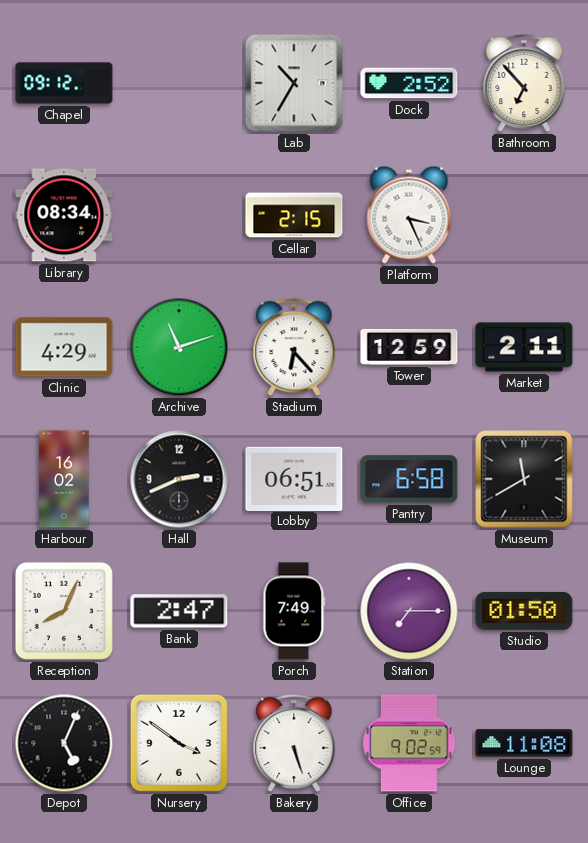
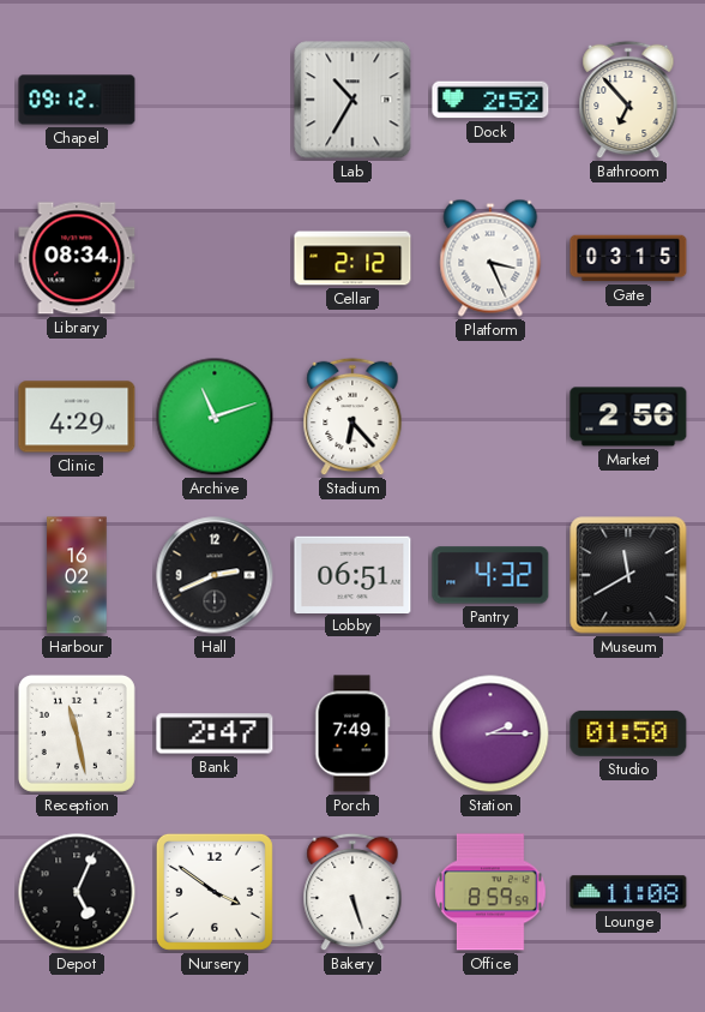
Cellar: 2:15 -> 2:12
Gate: none -> 03:15
Tower: 12:59 -> none
Market: 2:11 -> 2:56
Pantry: 6:58 -> 4:32
Reception: 8:04 -> 11:28
Station: 7:15 -> 2:15
Office: 9:02 -> 8:59
